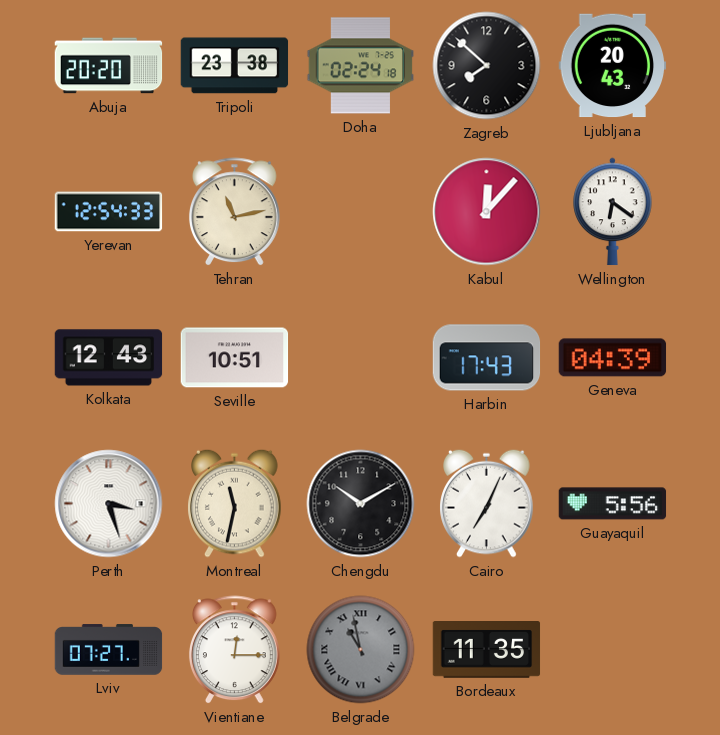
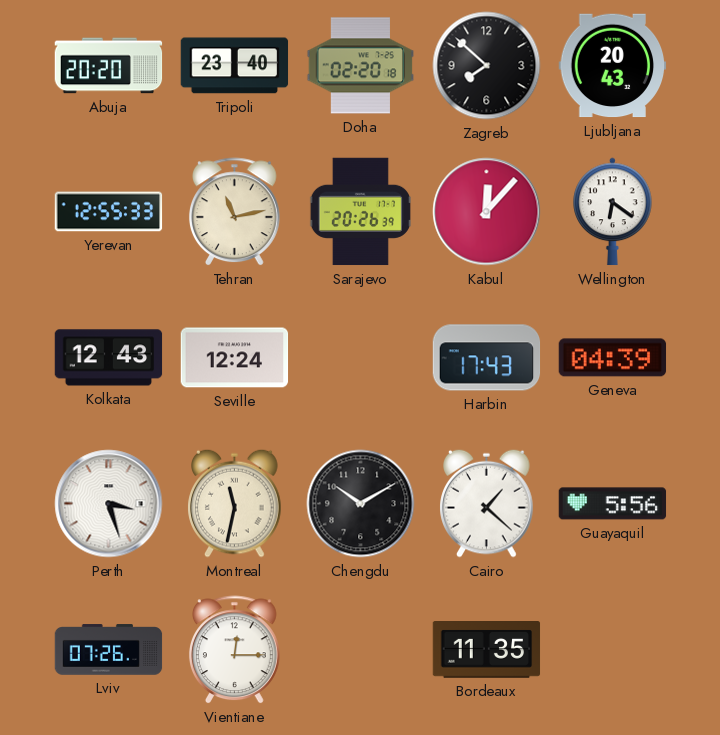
Tripoli: 23:38 -> 23:40
Doha: 02:24 -> 02:20
Yerevan: 12:54 -> 12:55
Sarajevo: none -> 20:26
Seville: 10:51 -> 12:24
Cairo: 7:04 -> 1:22
Lviv: 07:27 -> 07:26
Belgrade: 10:58 -> none
